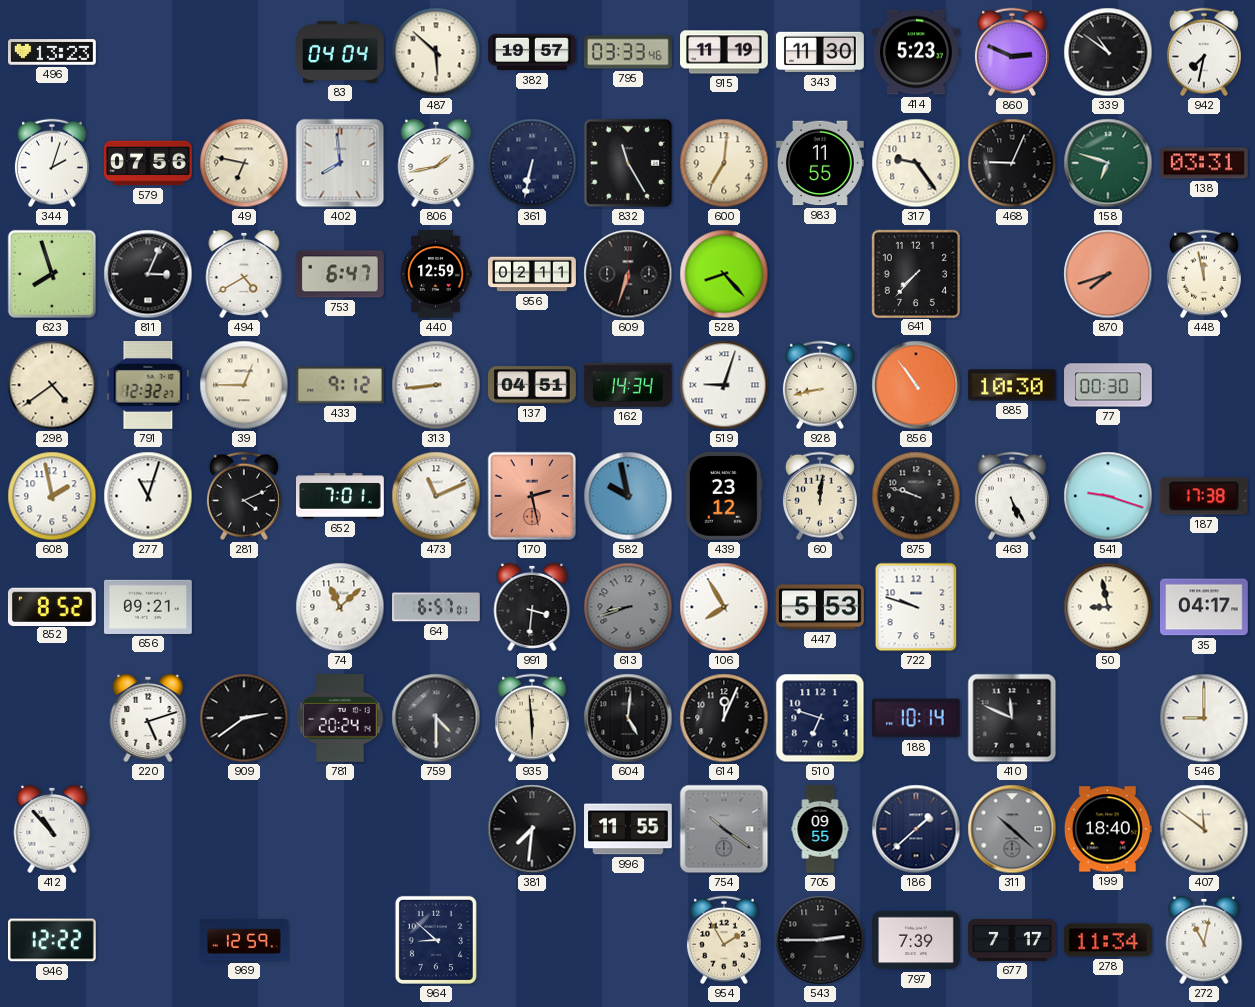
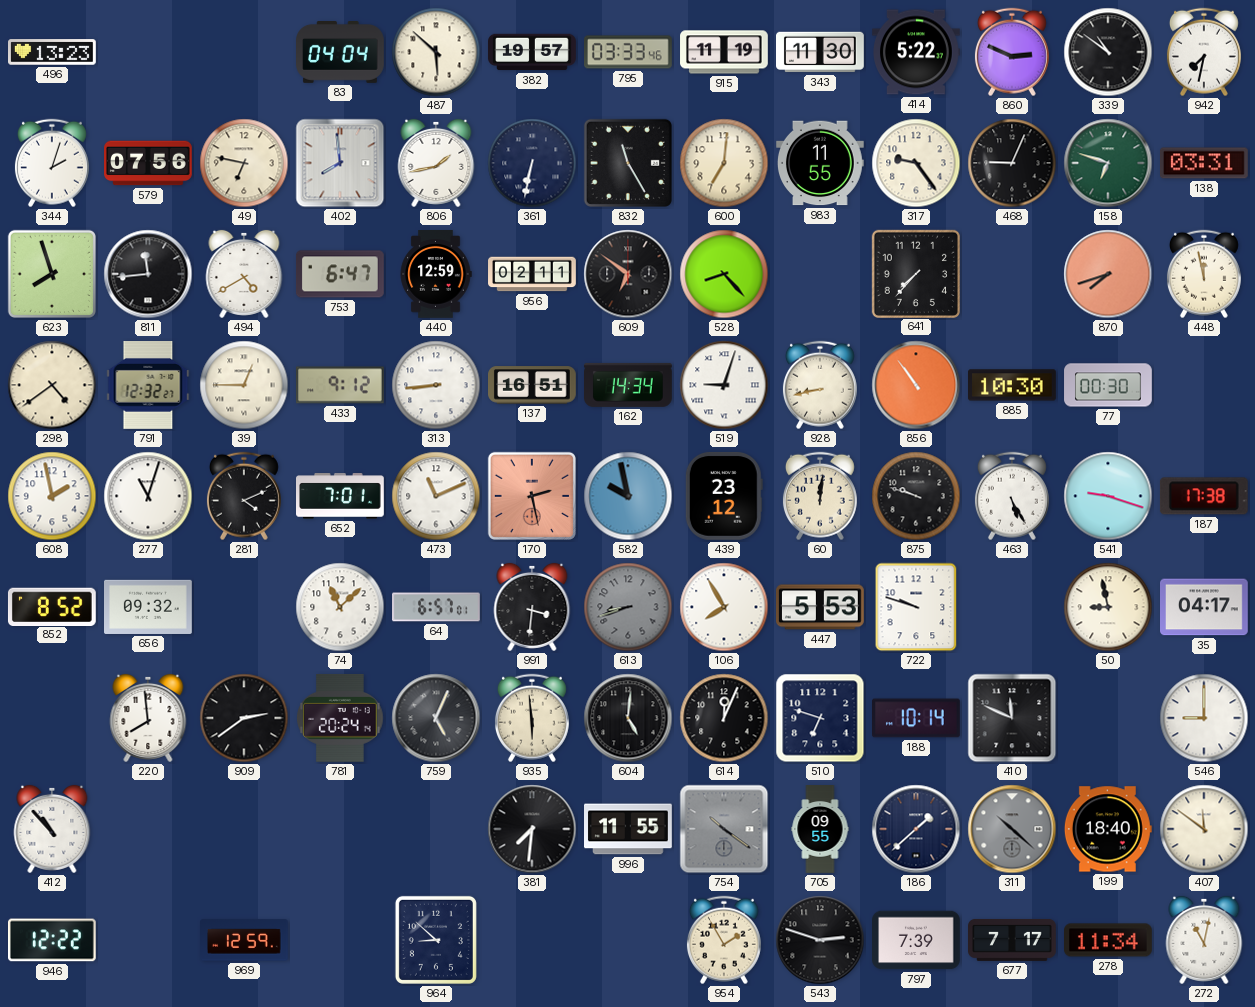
414: 5:23 -> 5:22
811: 3:04 -> 11:44
609: 6:33 -> 6:51
137: 04:51 -> 16:51
656: 09:21 -> 09:32
220: 5:12 -> 7:59
759: 4:30 -> 5:04
543: 2:45 -> 2:48
